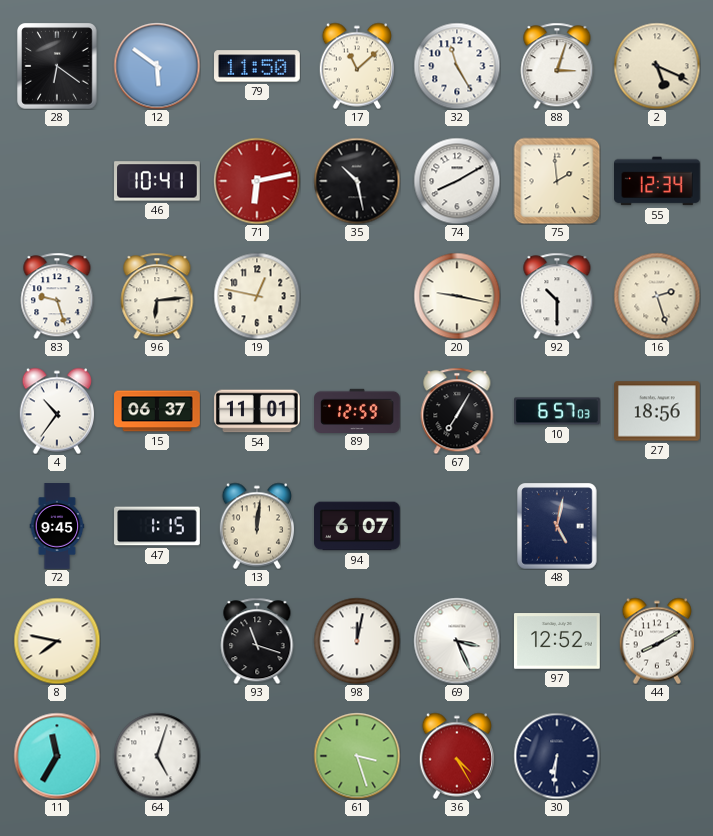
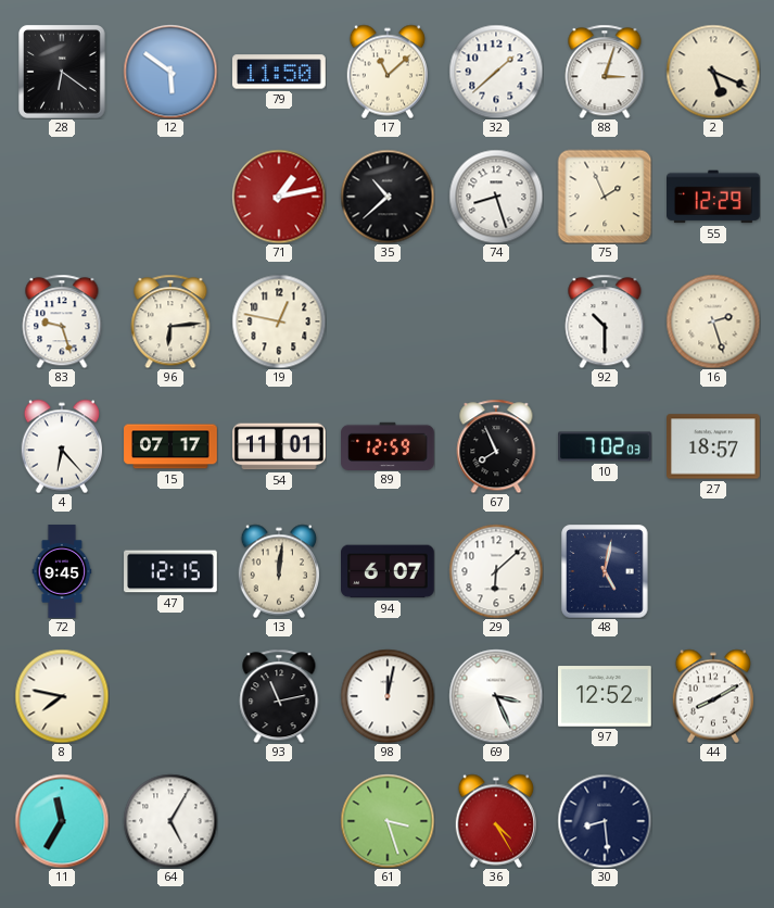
32: 11:25 -> 1:38
46: 10:41 -> none
71: 6:13 -> 1:13
35: 10:28 -> 10:38
74: 8:10 -> 8:27
75: 1:59 -> 1:56
55: 12:34 -> 12:29
20: 9:17 -> none
4: 10:36 -> 6:23
15: 06:37 -> 07:17
67: 7:05 -> 7:56
10: 6:57 -> 7:02
27: 18:56 -> 18:57
47: 1:15 -> 12:15
29: none -> 6:08
93: 11:18 -> 11:13
64: 5:03 -> 5:05
30: 6:31 -> 8:29
